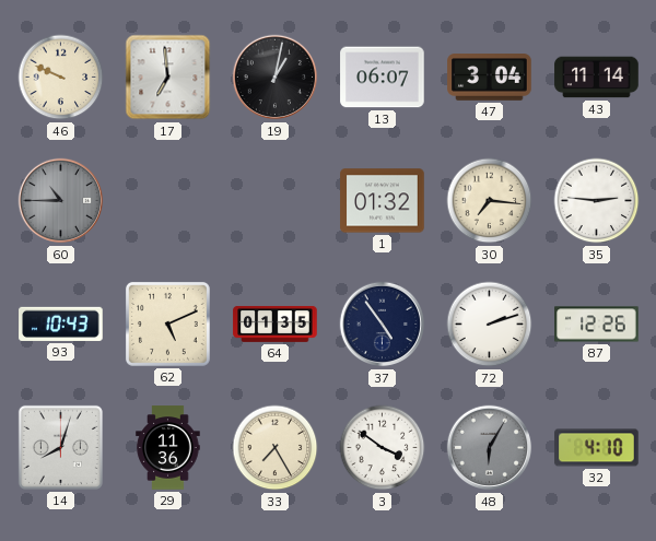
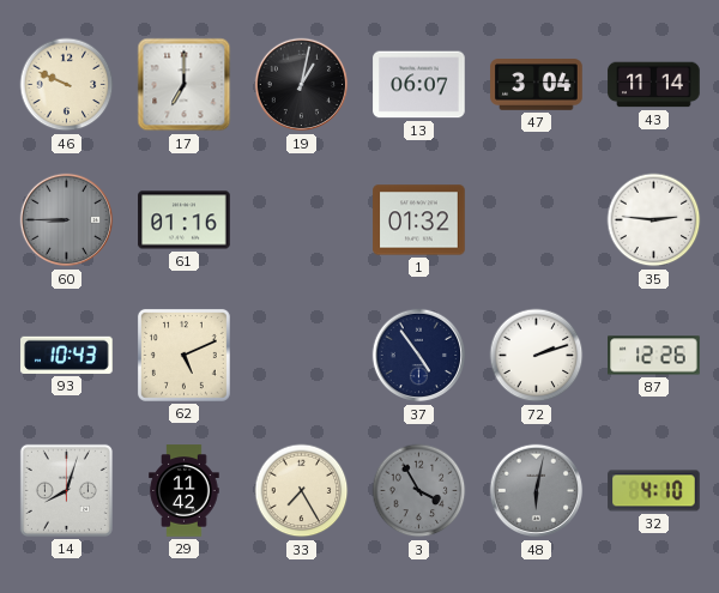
17: 6:59 -> 7:00
60: 10:45 -> 8:45
61: none -> 01:16
30: 7:16 -> none
64: 01:35 -> none
29: 11:36 -> 11:42
3: 3:51 -> 3:55
3 dial: white -> grey
48: 6:05 -> 6:02
